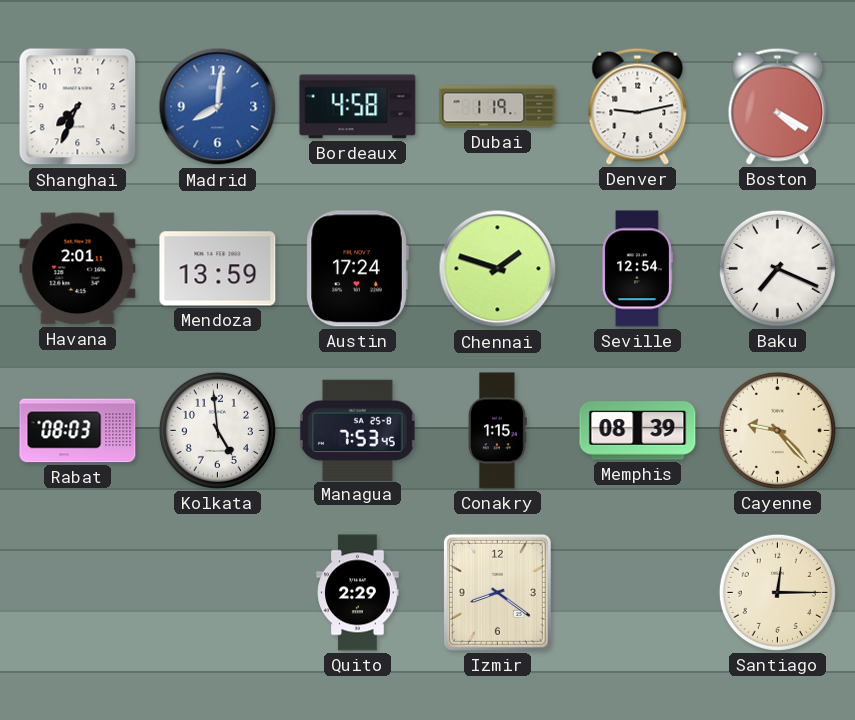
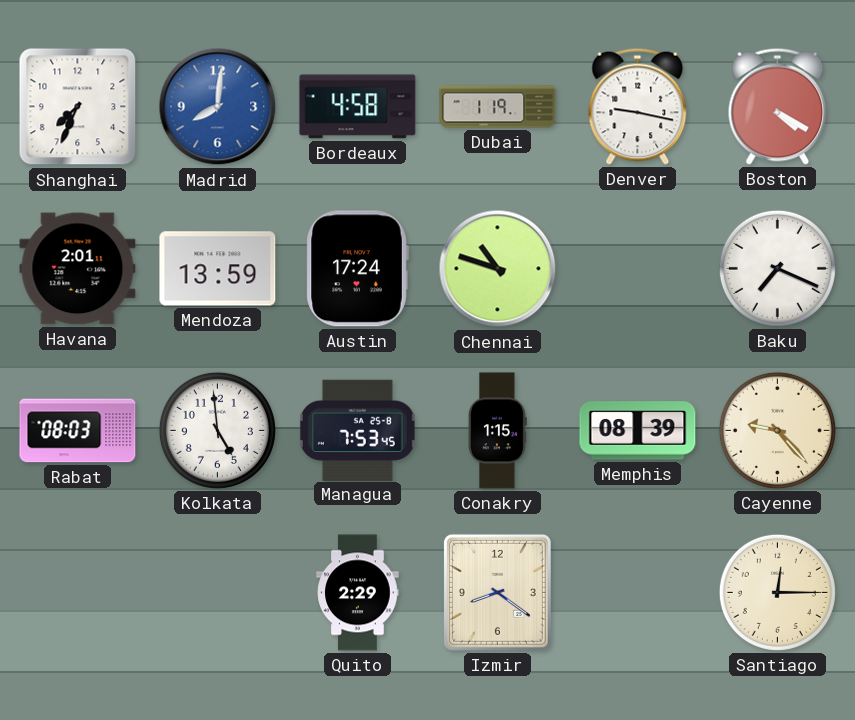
Denver: 9:13 -> 9:17
Chennai: 1:48 -> 10:48
Seville: 12:54 -> none
